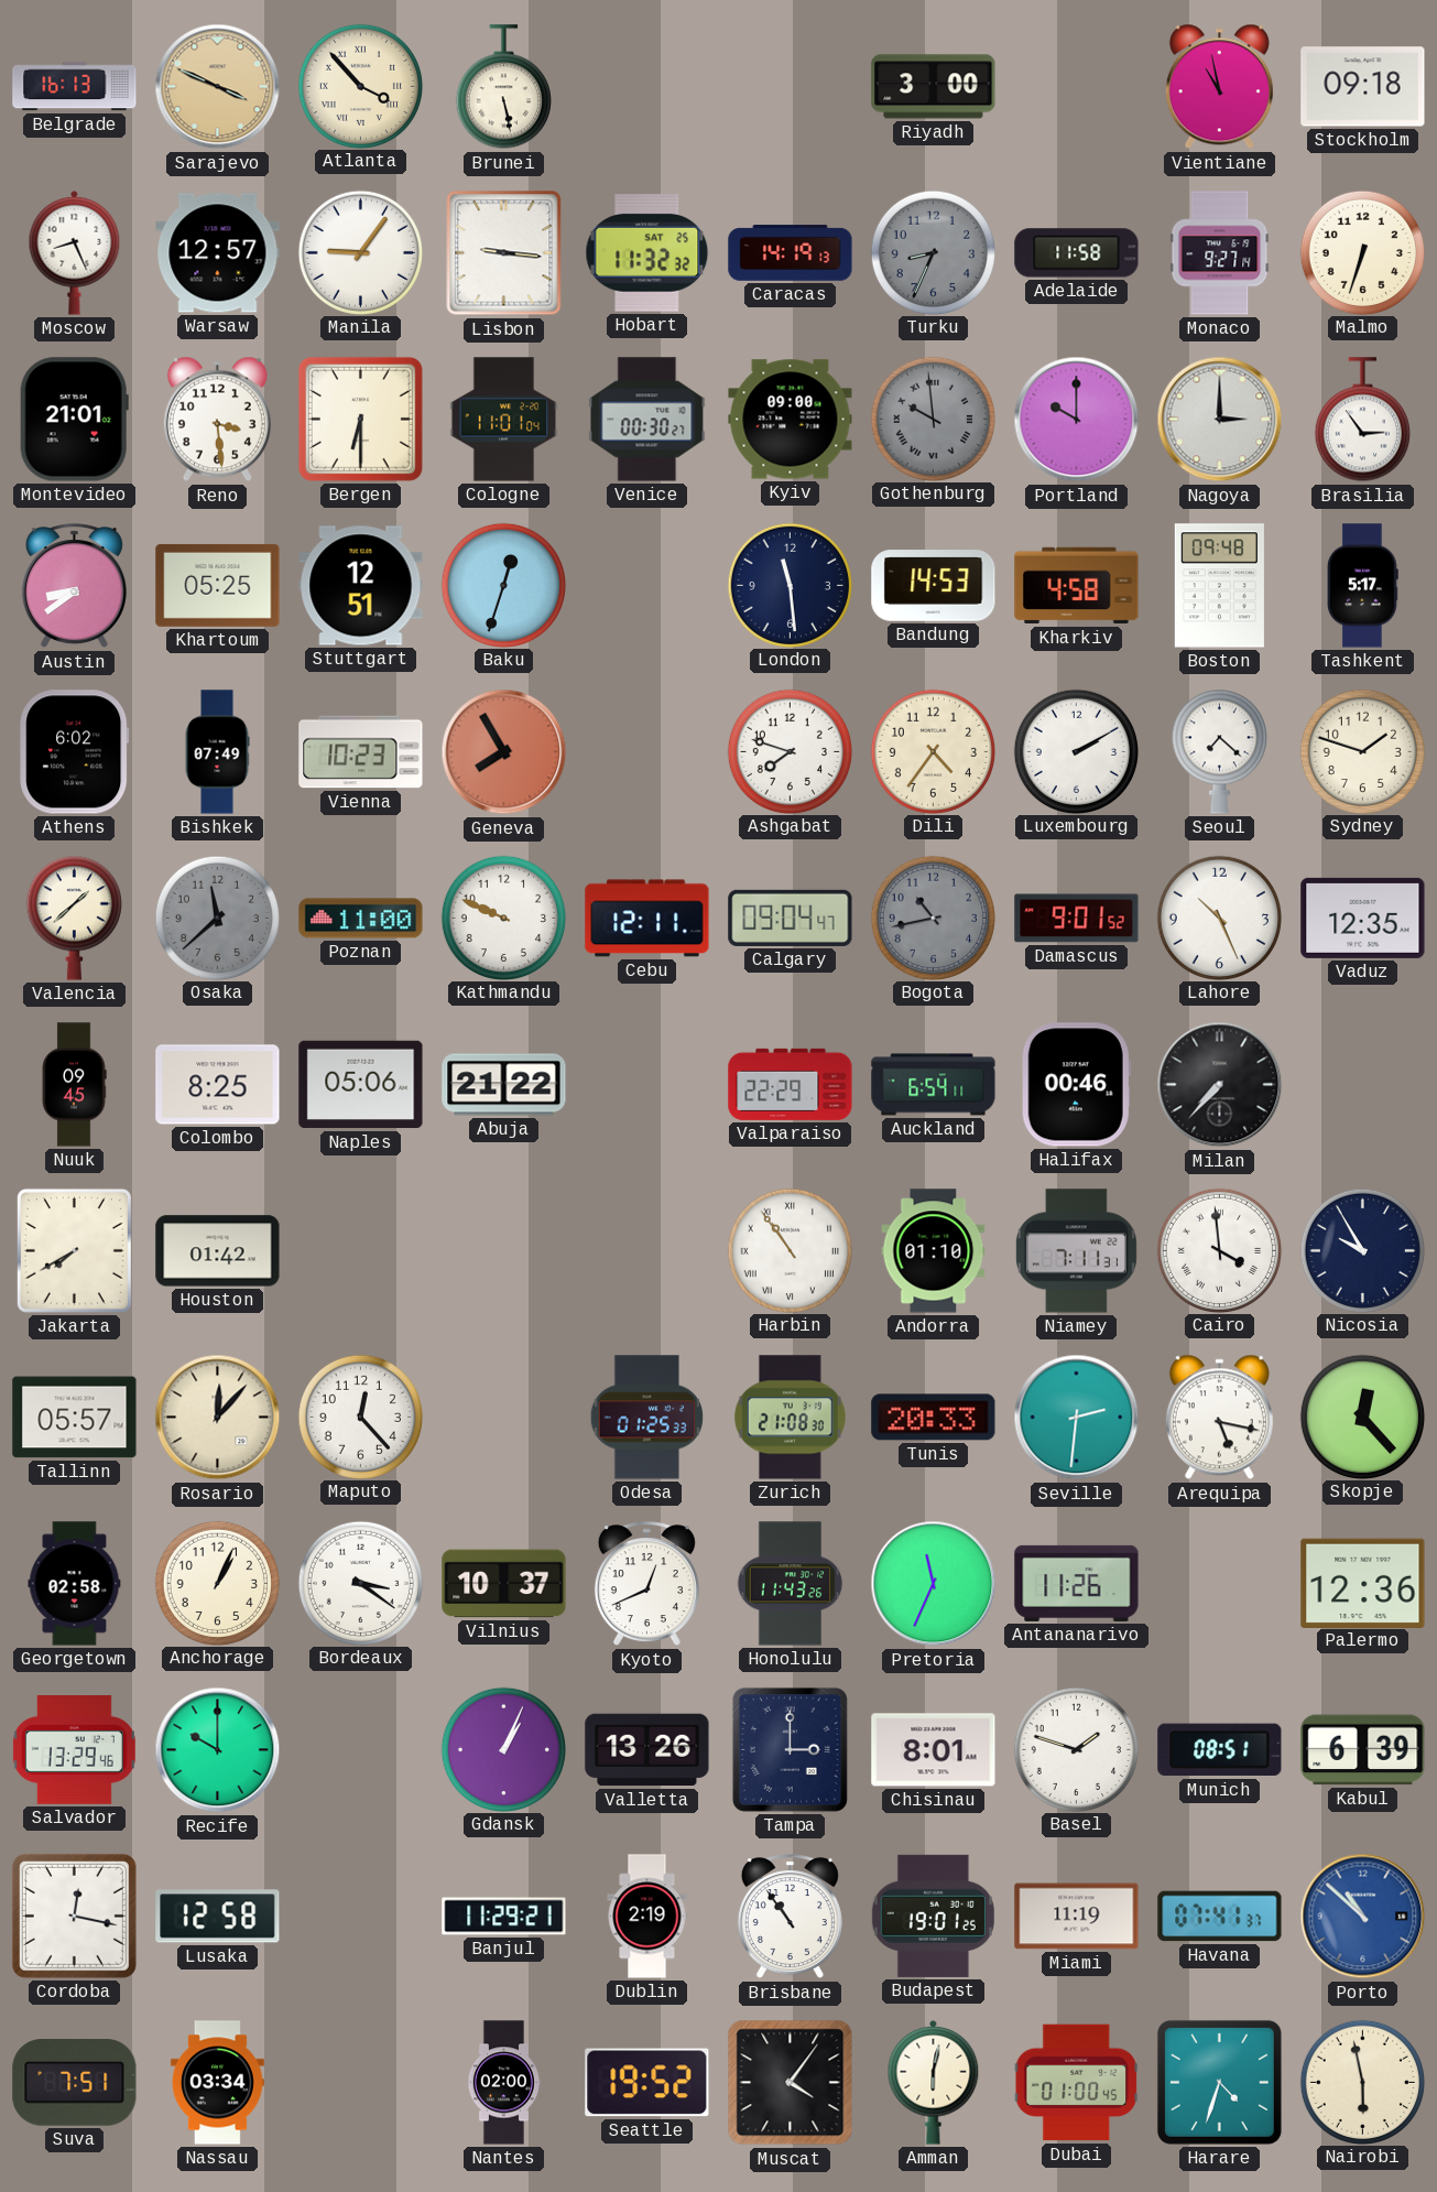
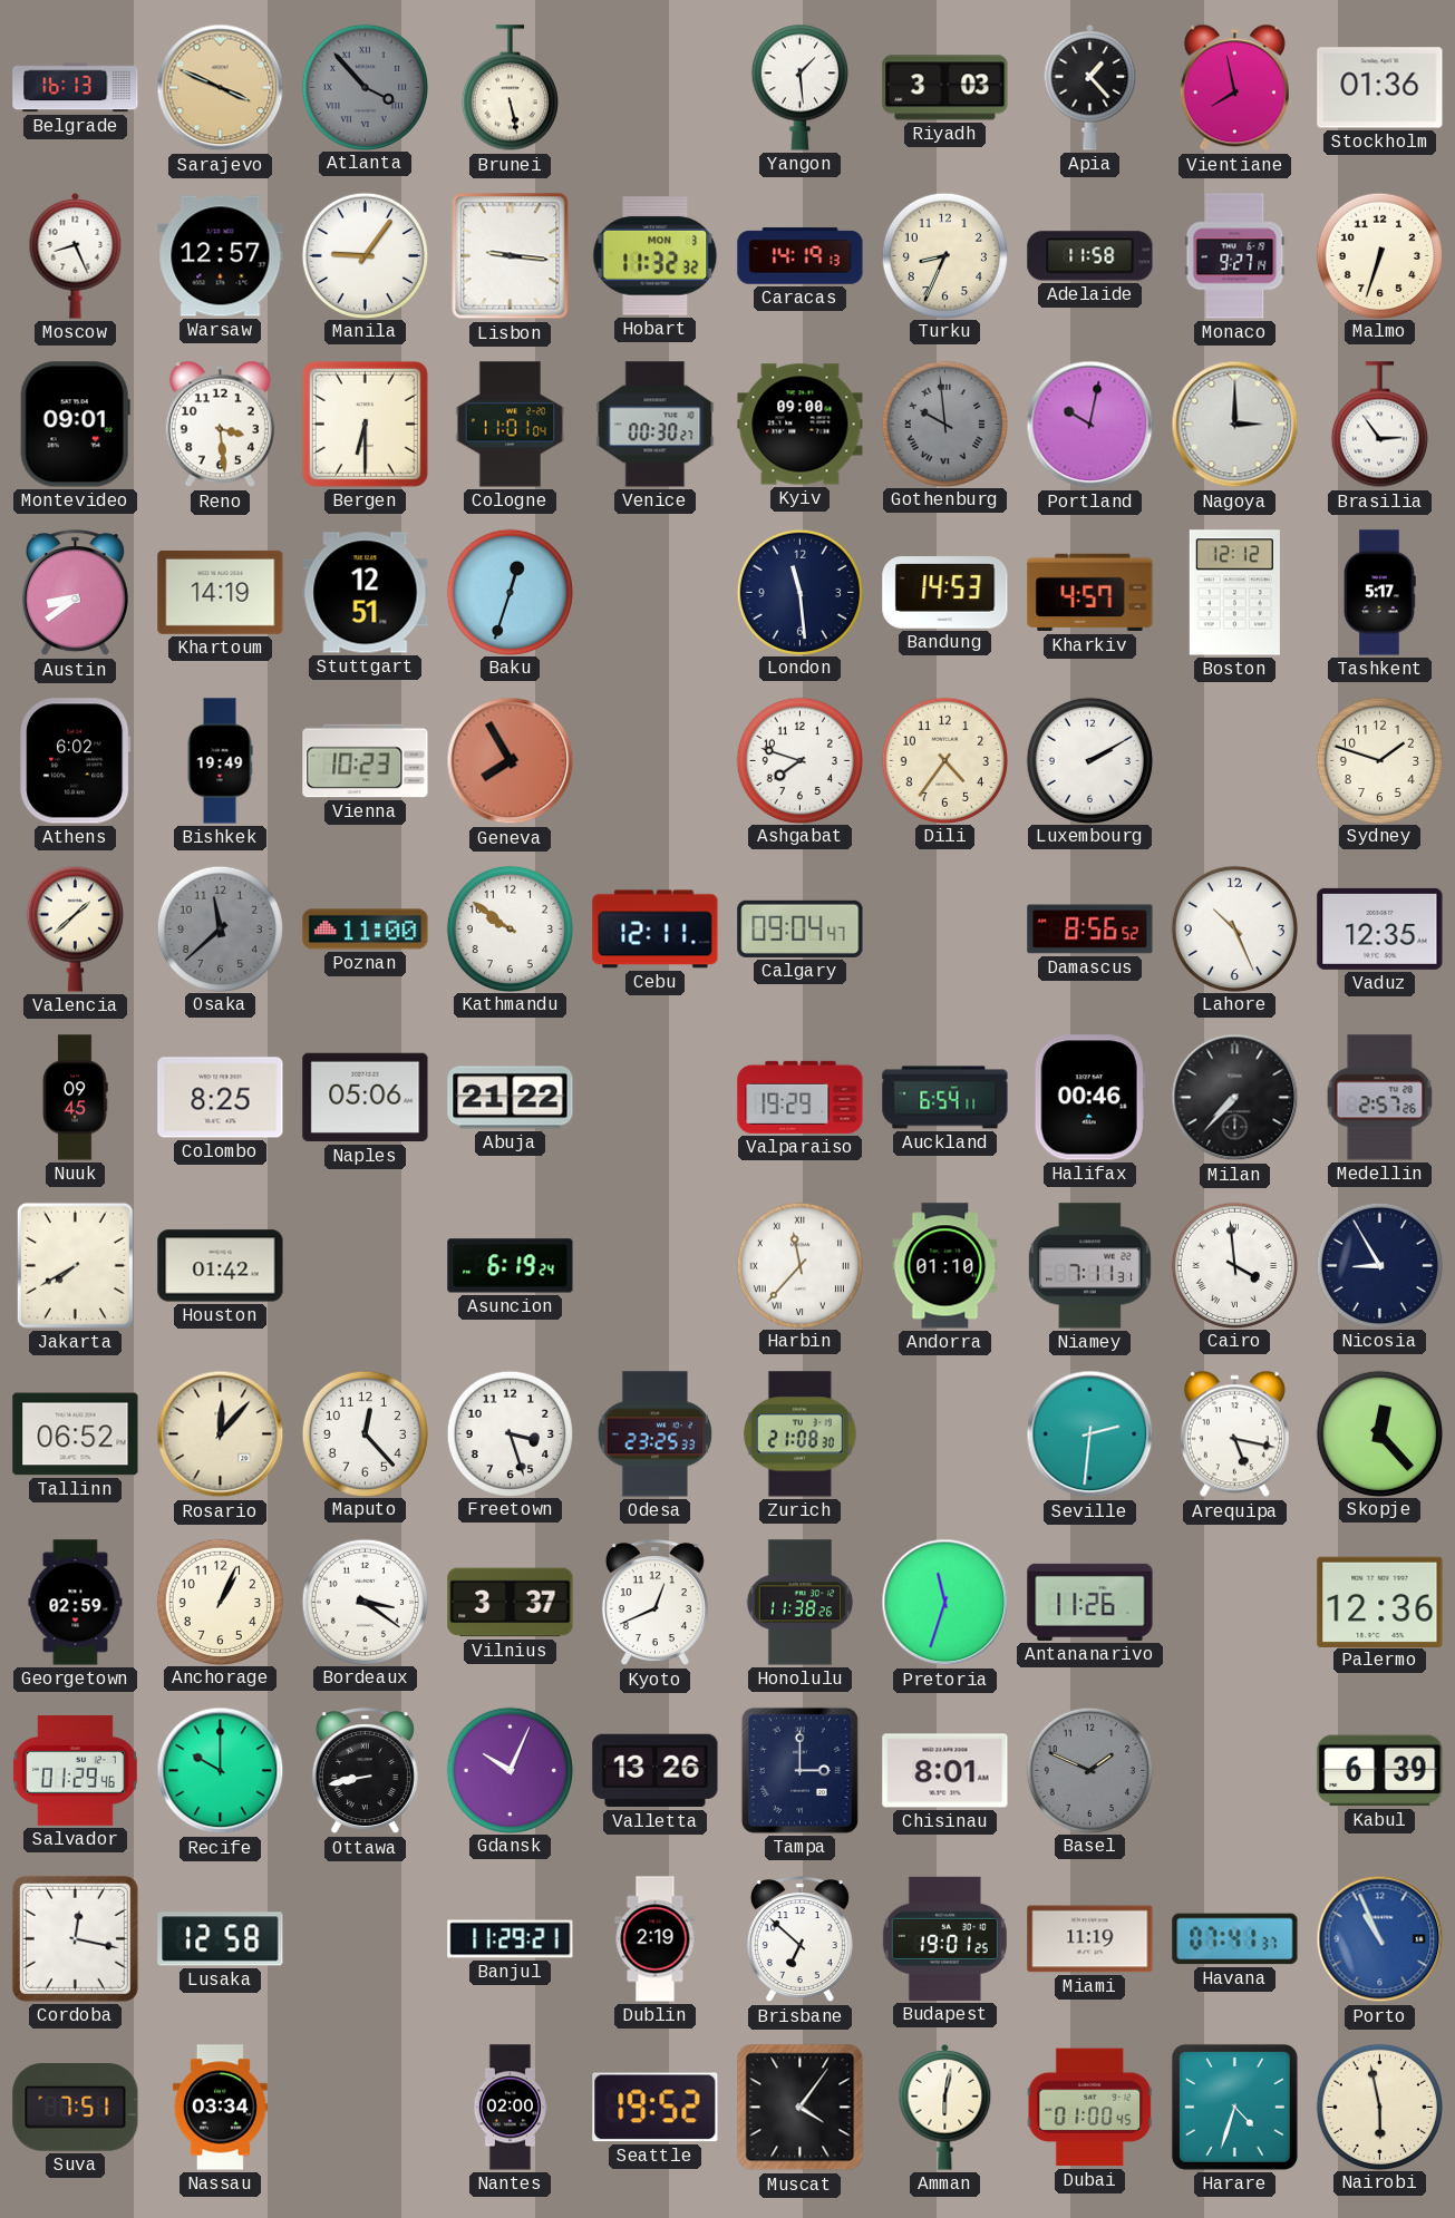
Atlanta dial: cream -> grey
Yangon: none -> 1:29
Riyadh: 3:00 -> 3:03
Apia: none -> 1:23
Vientiane: 10:58 -> 7:58
Stockholm: 09:18 -> 01:36
Hobart date: SAT 25 -> MON 3
Turku dial: grey -> cream
Montevideo: 21:01 -> 09:01
Portland: 10:00 -> 10:02
Khartoum: 05:25 -> 14:19
Kharkiv: 4:58 -> 4:57
Boston: 09:48 -> 12:12
Bishkek: 07:49 -> 19:49
Seoul: 7:22 -> none
Kathmandu: 9:49 -> 9:51
Bogota: 10:43 -> none
Damascus: 9:01 -> 8:56
Valparaiso: 22:29 -> 19:29
Medellin: none -> 2:57
Asuncion: none -> 6:19
Harbin: 10:54 -> 11:37
Nicosia: 9:55 -> 8:55
Tallinn: 05:57 -> 06:52
Freetown: none -> 3:27
Odesa: 01:25 -> 23:25
Tunis: 20:33 -> none
Georgetown: 02:58 -> 02:59
Vilnius: 10:37 -> 3:37
Honolulu: 11:43 -> 11:38
Pretoria: 11:34 -> 11:33
Salvador: 13:29 -> 01:29
Ottawa: none -> 8:43
Gdansk: 1:04 -> 10:04
Basel: 1:48 -> 1:49
Basel dial: white -> grey
Munich: 08:51 -> none
Brisbane: 10:54 -> 6:52
Porto: 10:52 -> 10:56
